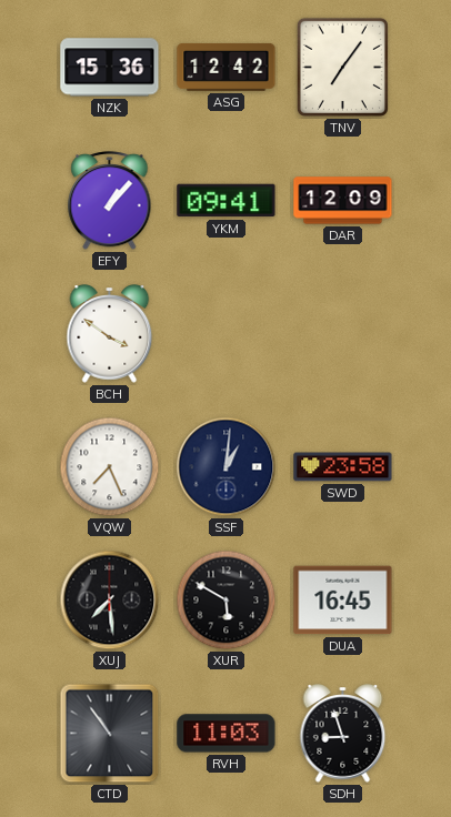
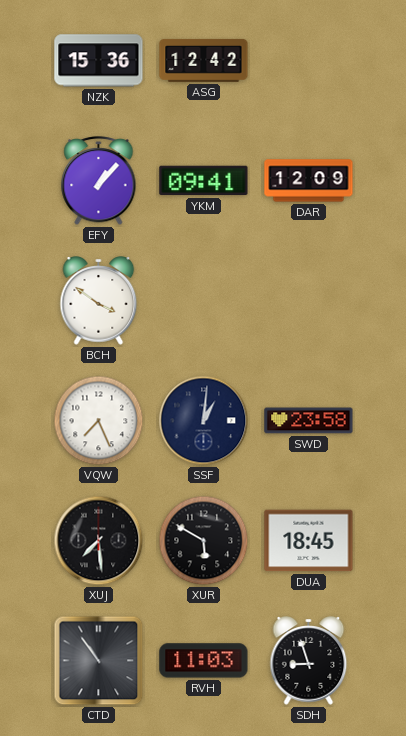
TNV: 7:06 -> none
DUA: 16:45 -> 18:45
